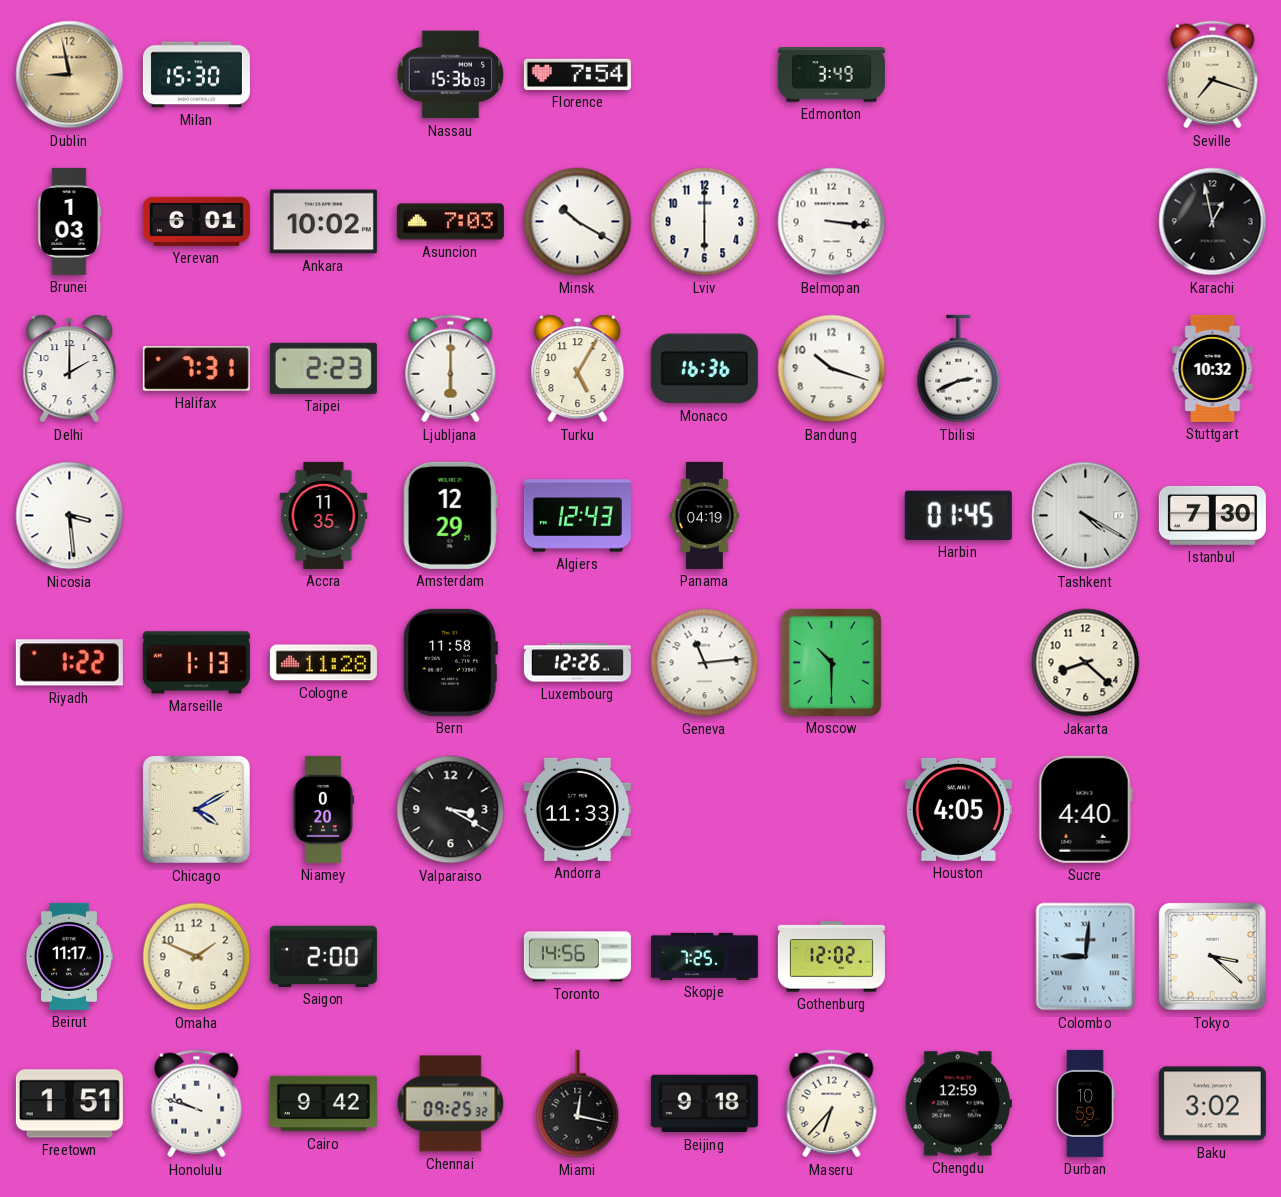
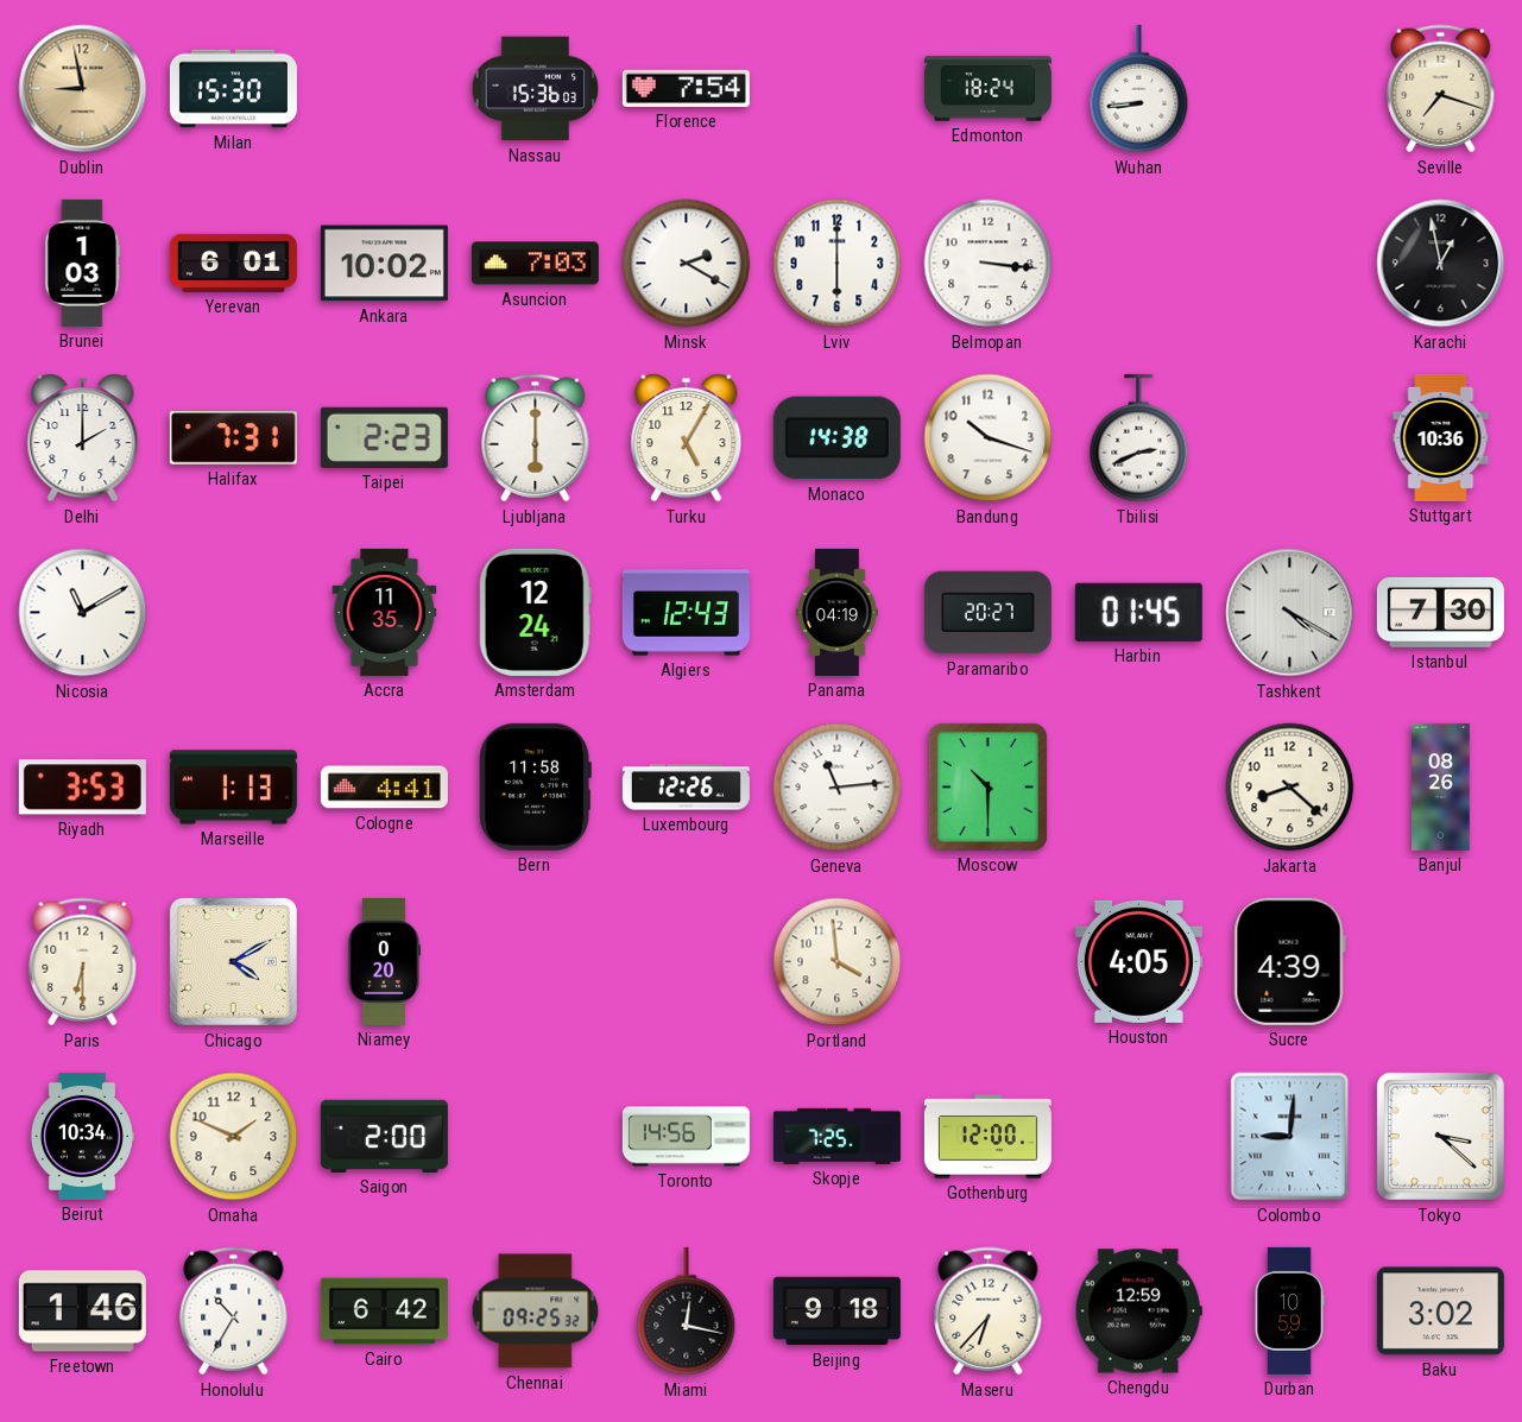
Edmonton: 3:49 -> 18:24
Wuhan: none -> 8:44
Minsk: 10:20 -> 2:20
Monaco: 16:36 -> 14:38
Stuttgart: 10:32 -> 10:36
Nicosia: 3:29 -> 11:10
Amsterdam: 12:29 -> 12:24
Paramaribo: none -> 20:27
Riyadh: 1:22 -> 3:53
Cologne: 11:28 -> 4:41
Banjul: none -> 08:26
Paris: none -> 6:30
Valparaiso: 3:20 -> none
Andorra: 11:33 -> none
Portland: none -> 3:59
Sucre: 4:40 -> 4:39
Beirut: 11:17 -> 10:34
Gothenburg: 12:02 -> 12:00
Freetown: 1:51 -> 1:46
Honolulu: 9:48 -> 10:35
Cairo: 9:42 -> 6:42
